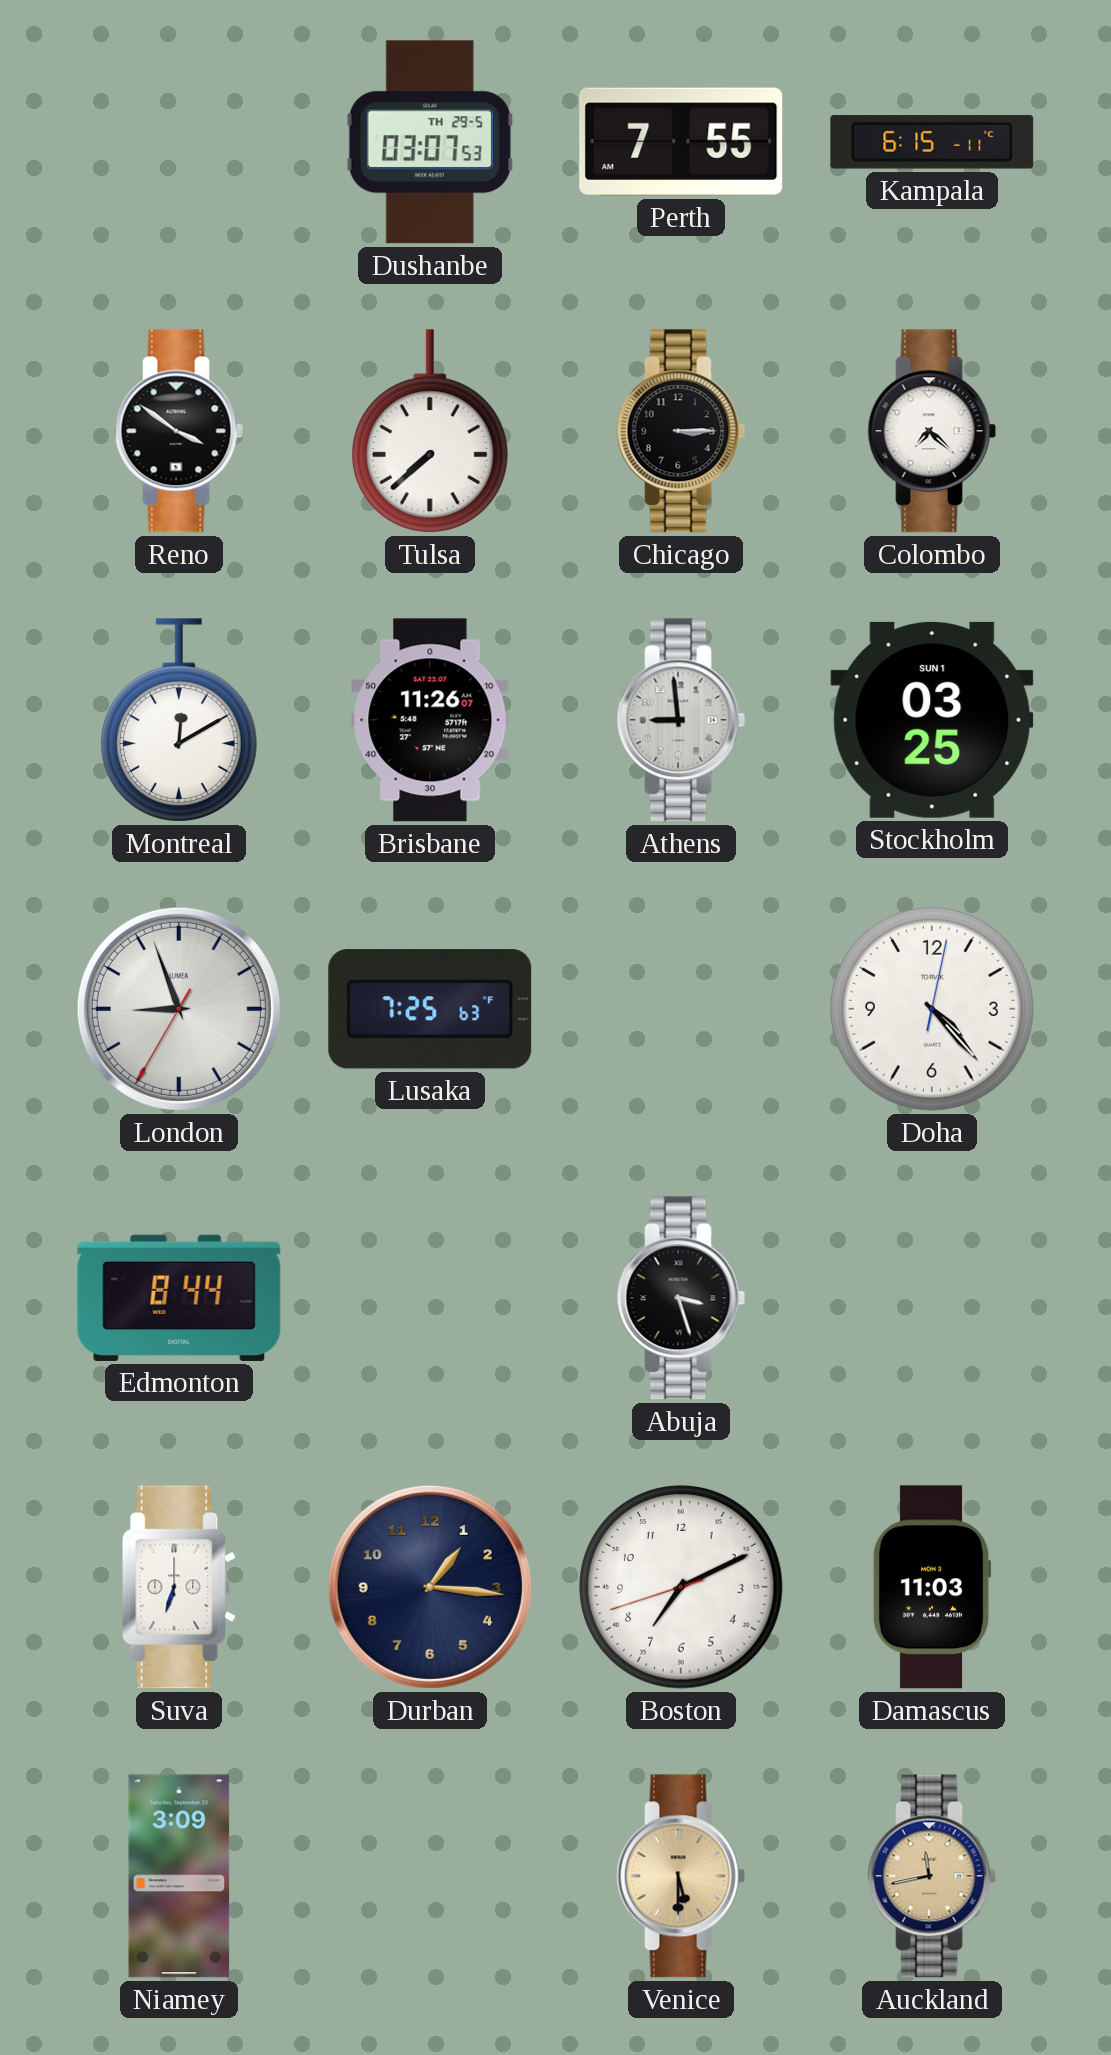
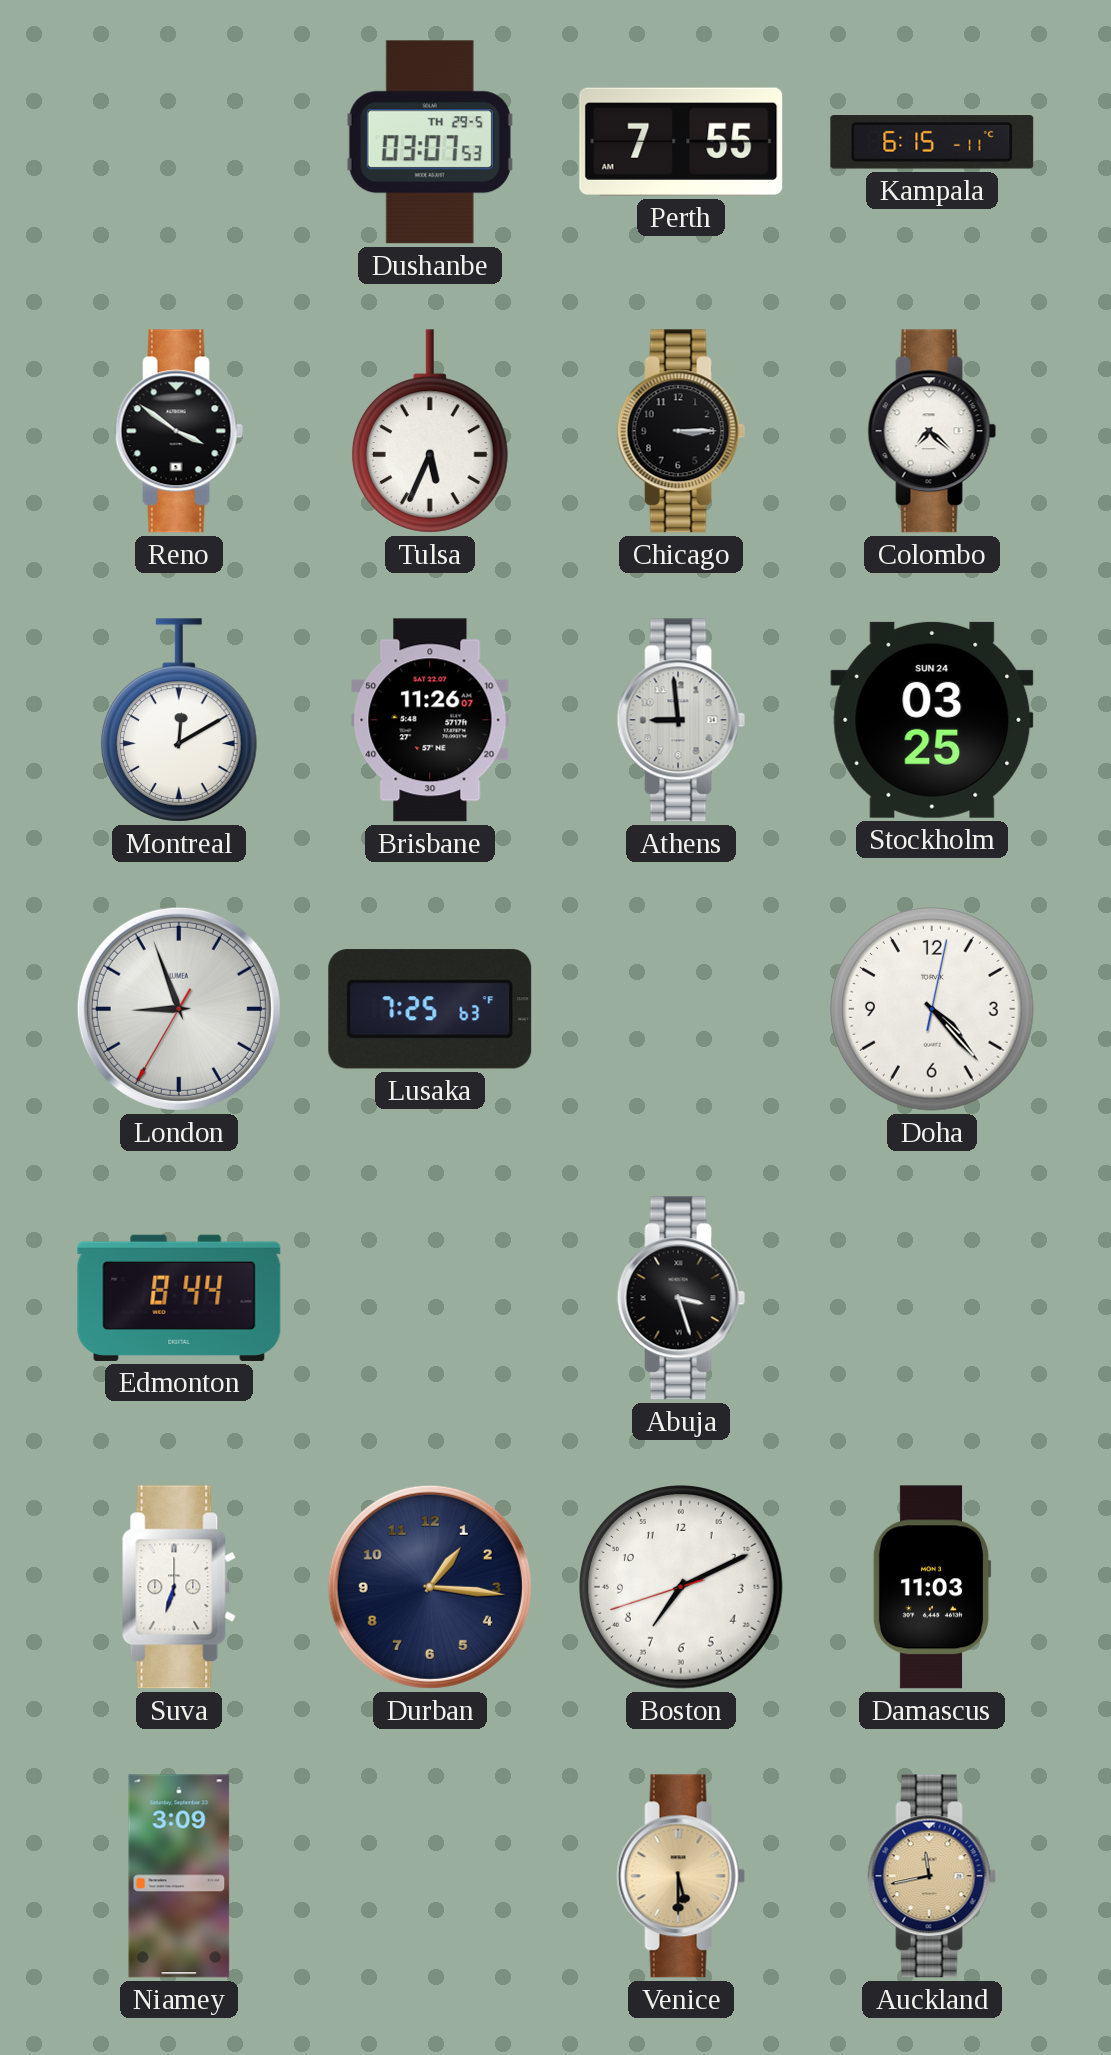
Tulsa: 7:38 -> 5:34
Stockholm date: SUN 1 -> SUN 24
